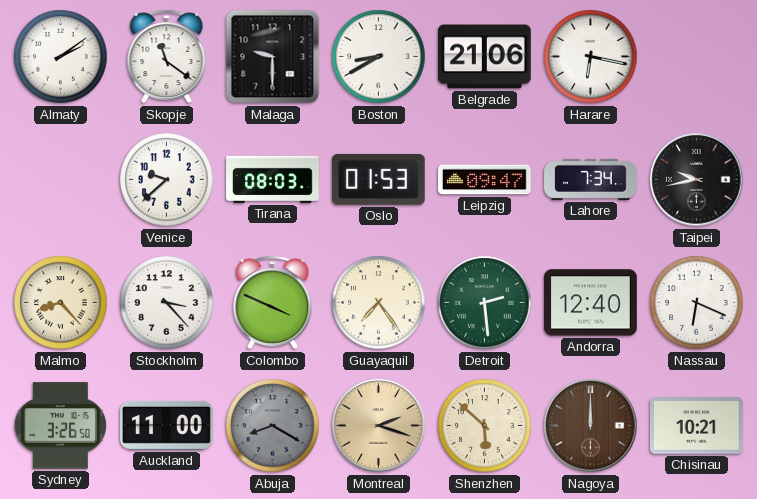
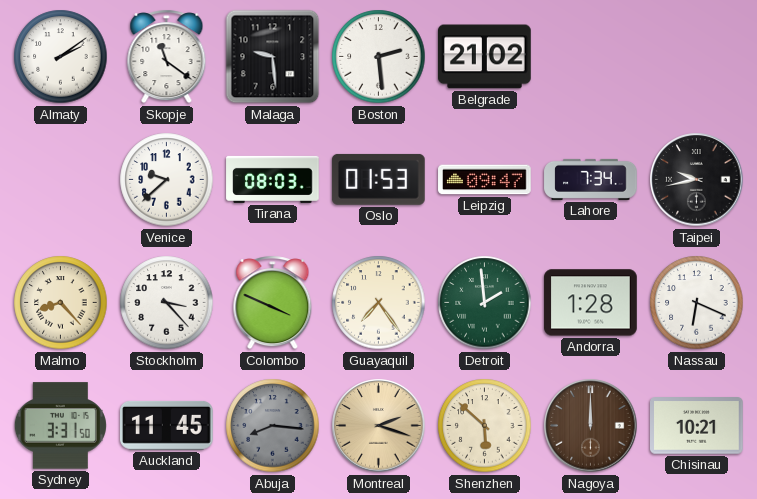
Malaga: 9:30 -> 9:29
Boston: 8:40 -> 2:29
Belgrade: 21:06 -> 21:02
Harare: 6:17 -> none
Detroit: 2:29 -> 1:59
Andorra: 12:40 -> 1:28
Sydney: 3:26 -> 3:31
Auckland: 11:00 -> 11:45
Abuja: 8:20 -> 8:16
